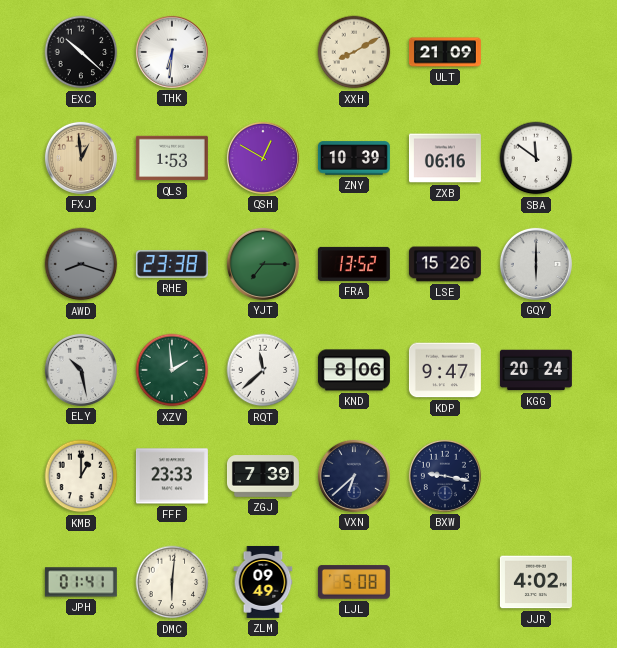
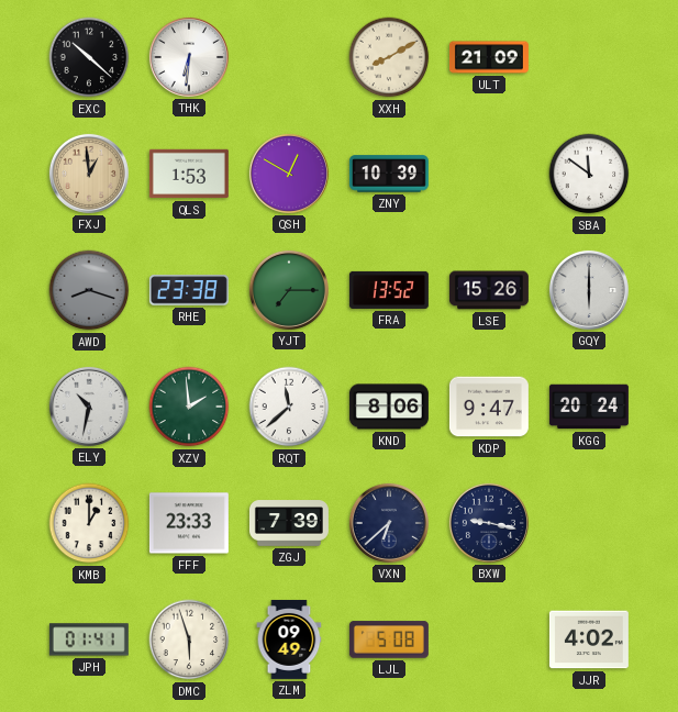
ZXB: 06:16 -> none
ELY: 10:28 -> 10:32
DMC: 6:01 -> 5:57
